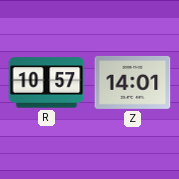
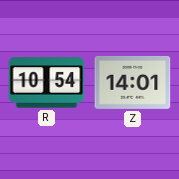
R: 10:57 -> 10:54
